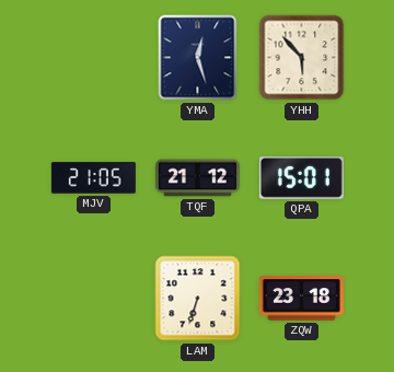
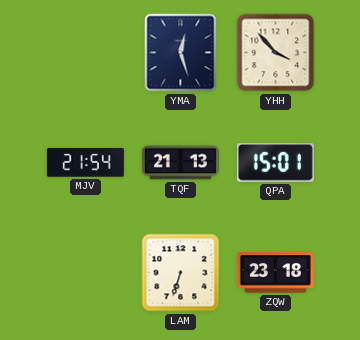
YHH: 5:53 -> 3:53
MJV: 21:05 -> 21:54
TQF: 21:12 -> 21:13
